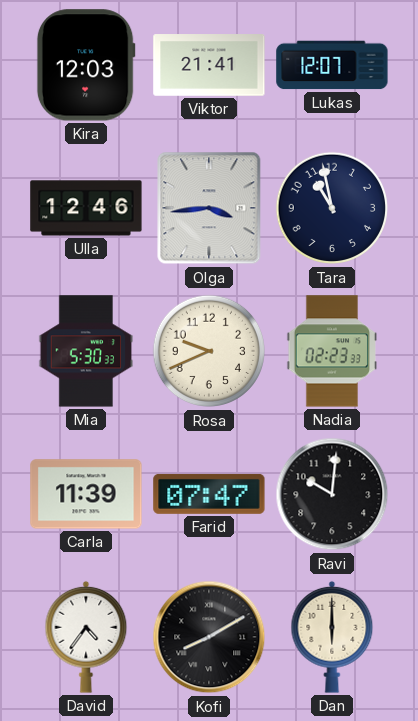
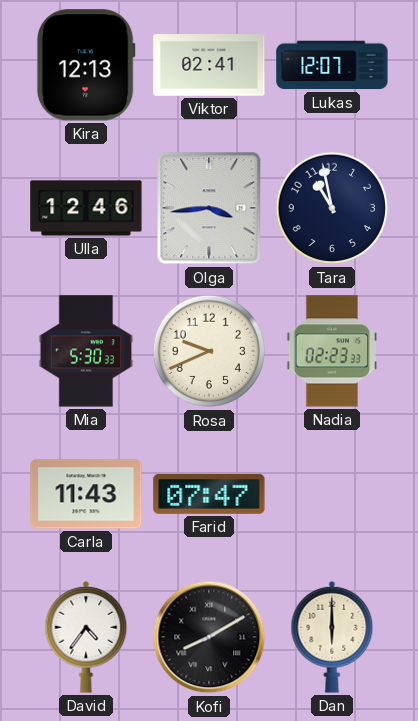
Kira: 12:03 -> 12:13
Viktor: 21:41 -> 02:41
Carla: 11:39 -> 11:43
Ravi: 10:01 -> none
